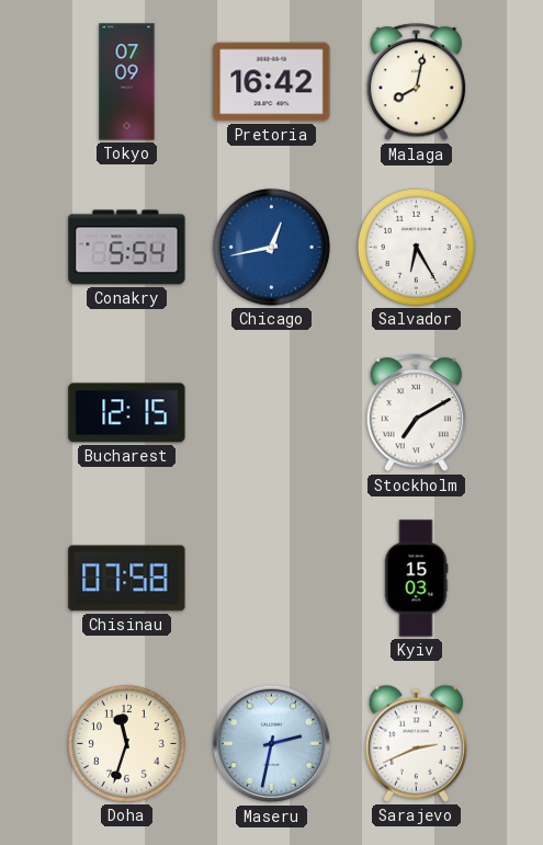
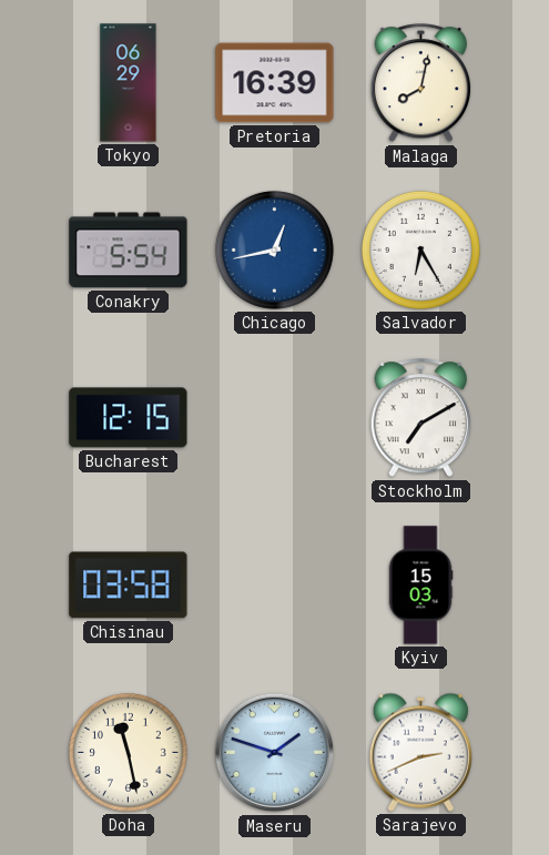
Tokyo: 07:09 -> 06:29
Pretoria: 16:42 -> 16:39
Chisinau: 07:58 -> 03:58
Doha: 11:33 -> 11:28
Maseru: 2:32 -> 1:48
